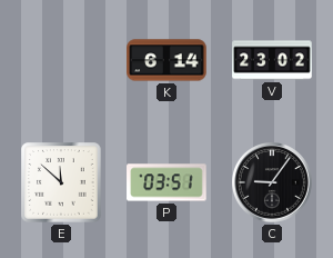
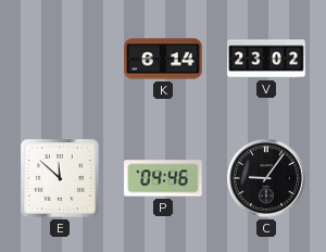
P: 03:51 -> 04:46
